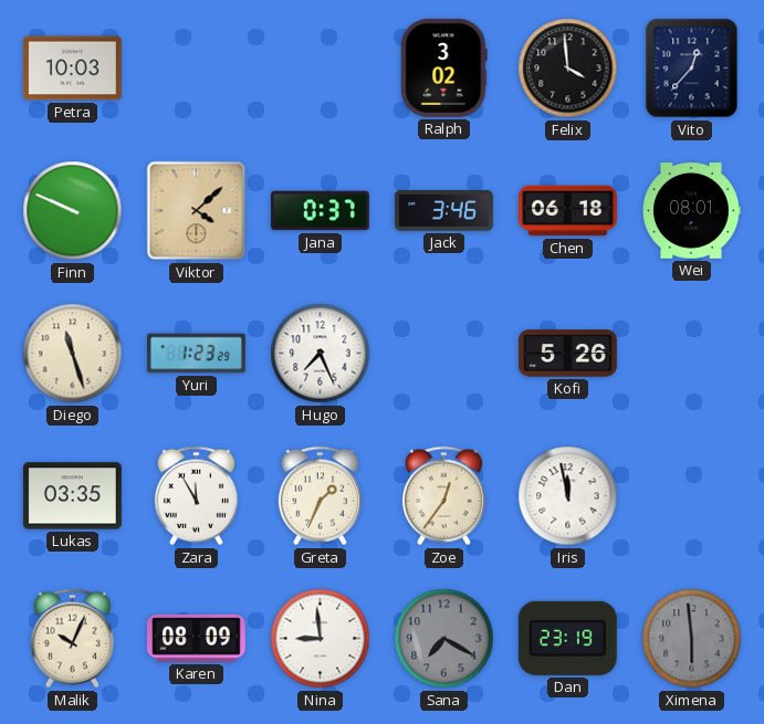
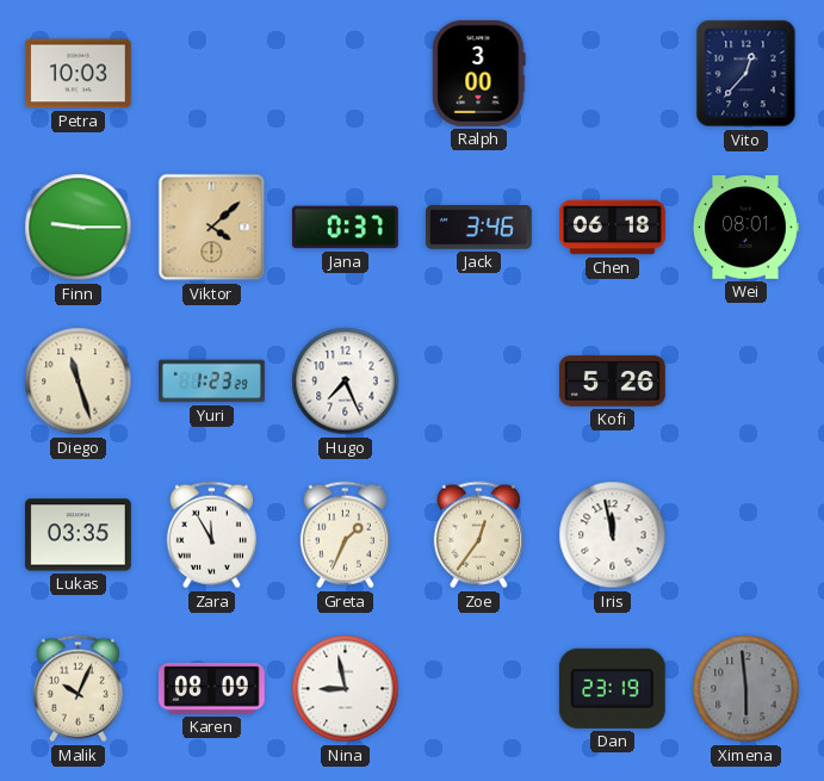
Ralph: 3:02 -> 3:00
Felix: 3:59 -> none
Finn: 9:49 -> 9:15
Nina: 8:59 -> 8:58
Sana: 7:20 -> none
